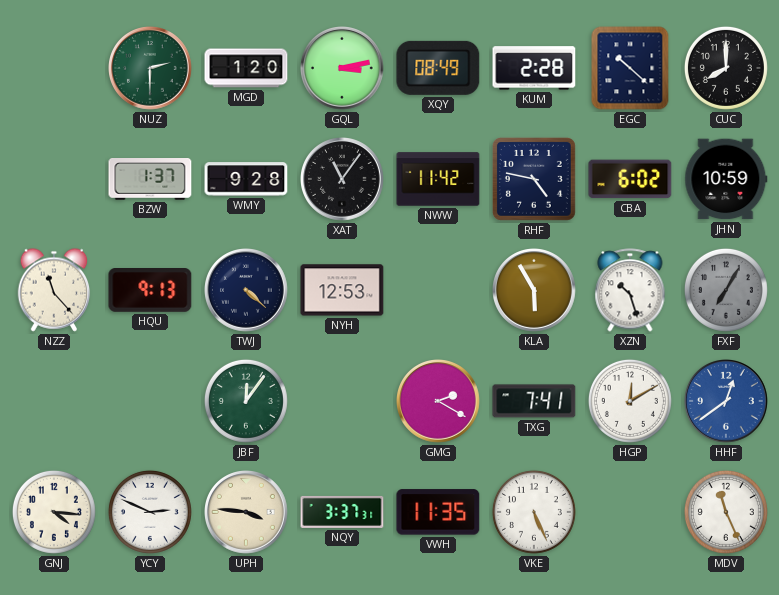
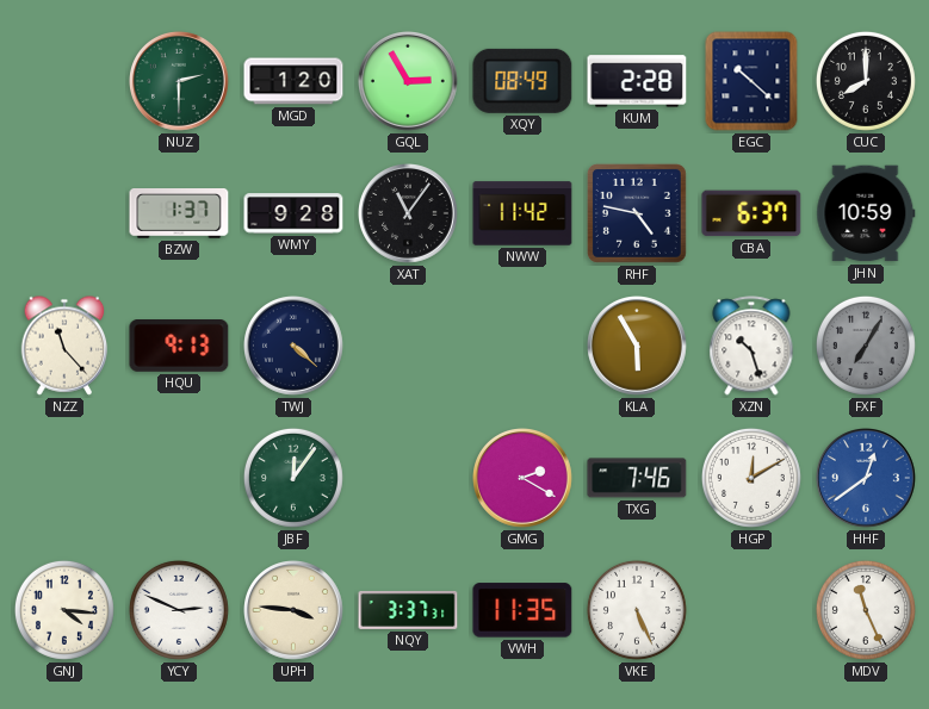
GQL: 3:13 -> 2:55
CBA: 6:02 -> 6:37
NYH: 12:53 -> none
TXG: 7:41 -> 7:46
